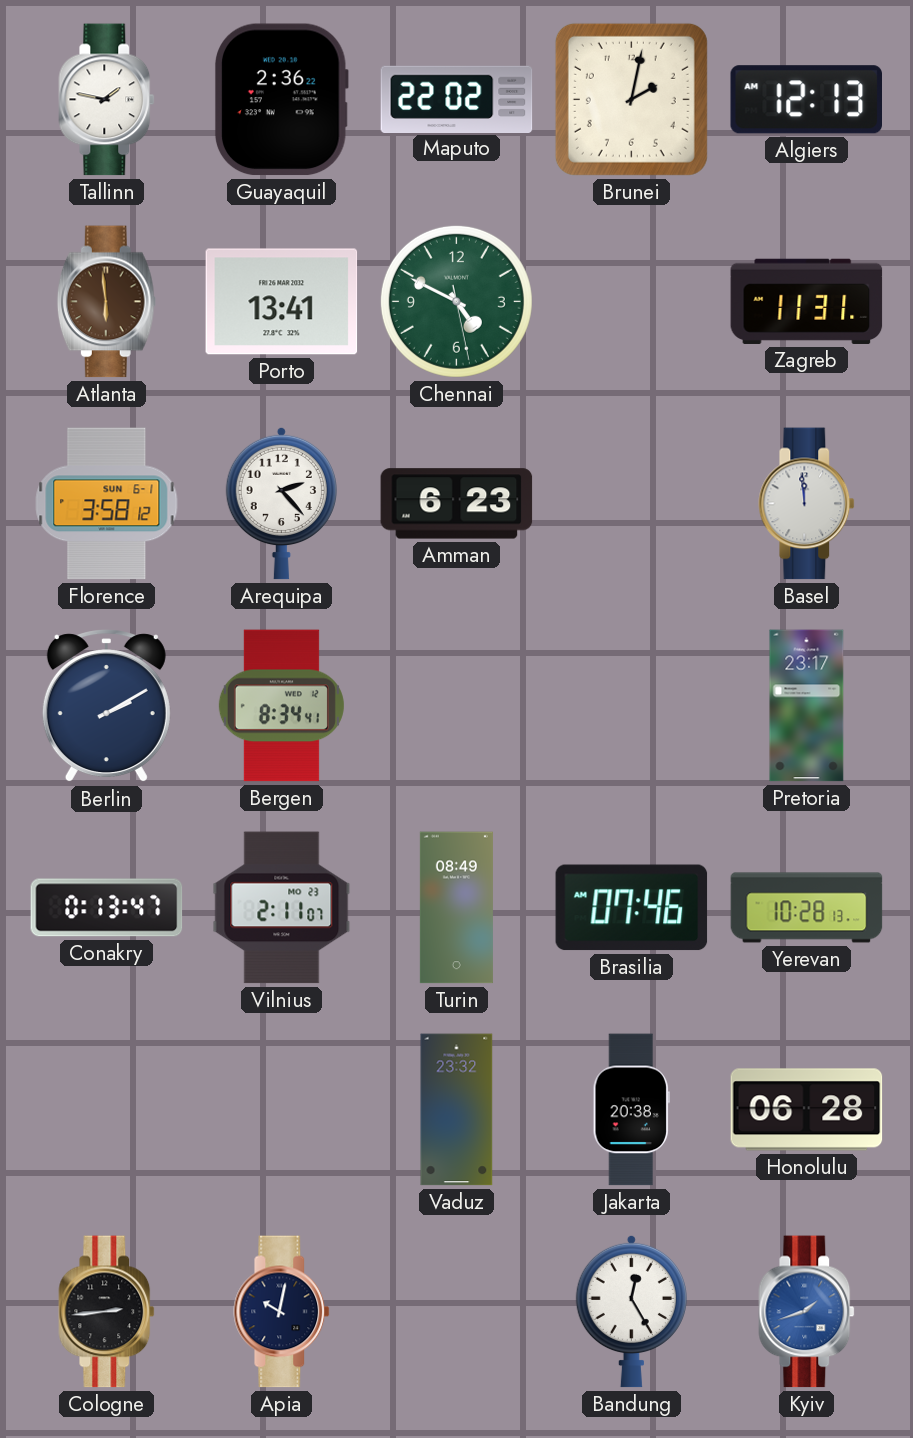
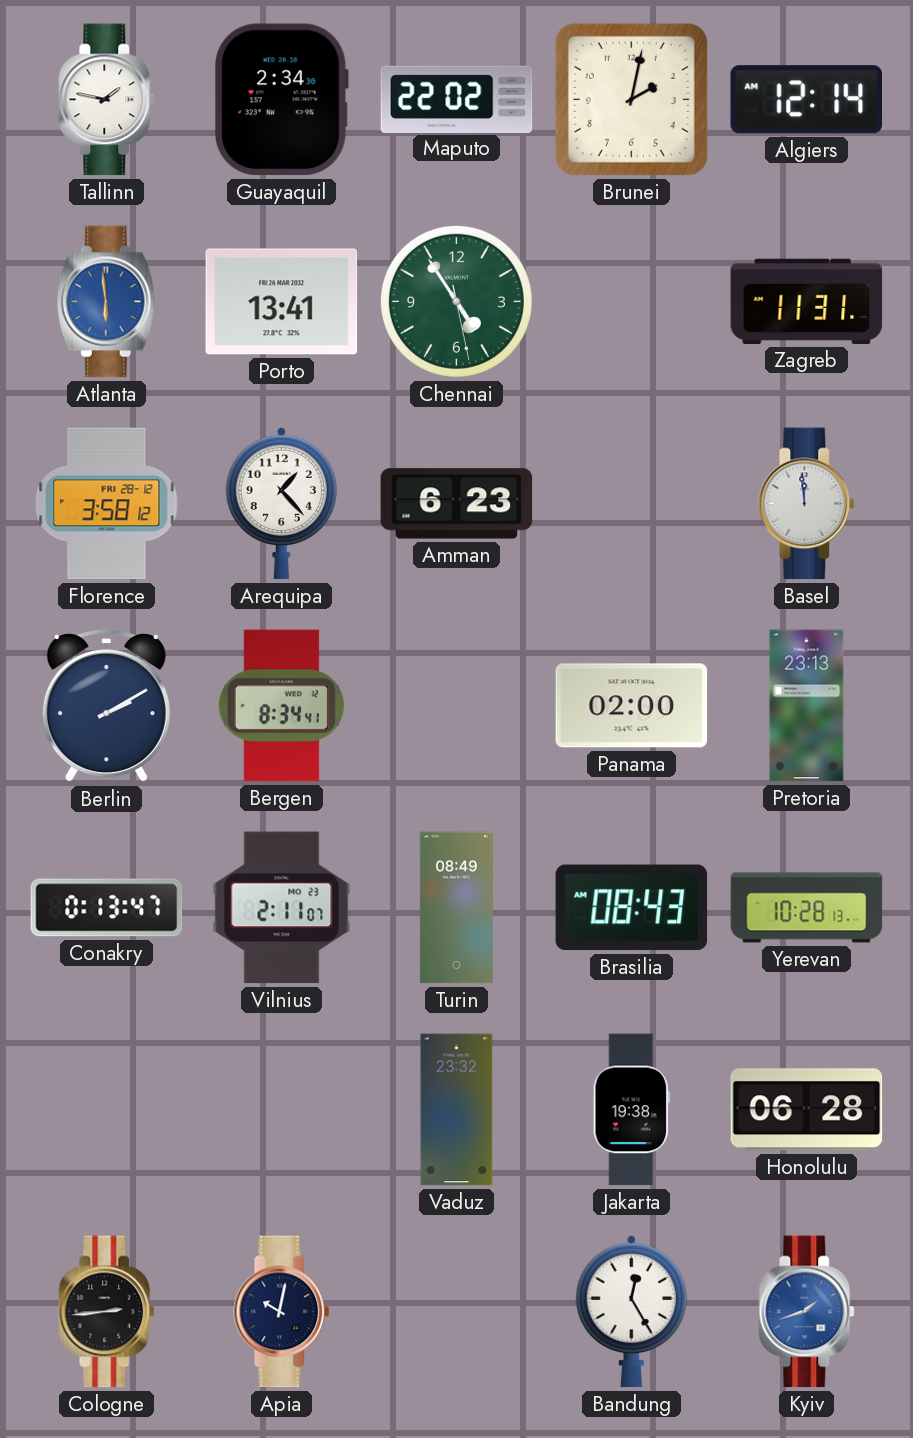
Guayaquil: 2:36 -> 2:34
Algiers: 12:13 -> 12:14
Atlanta dial: brown -> blue
Chennai: 4:49 -> 4:54
Florence date: SUN 6-1 -> FRI 28-12
Arequipa: 2:23 -> 1:23
Panama: none -> 02:00
Pretoria: 23:17 -> 23:13
Brasilia: 07:46 -> 08:43
Jakarta: 20:38 -> 19:38
